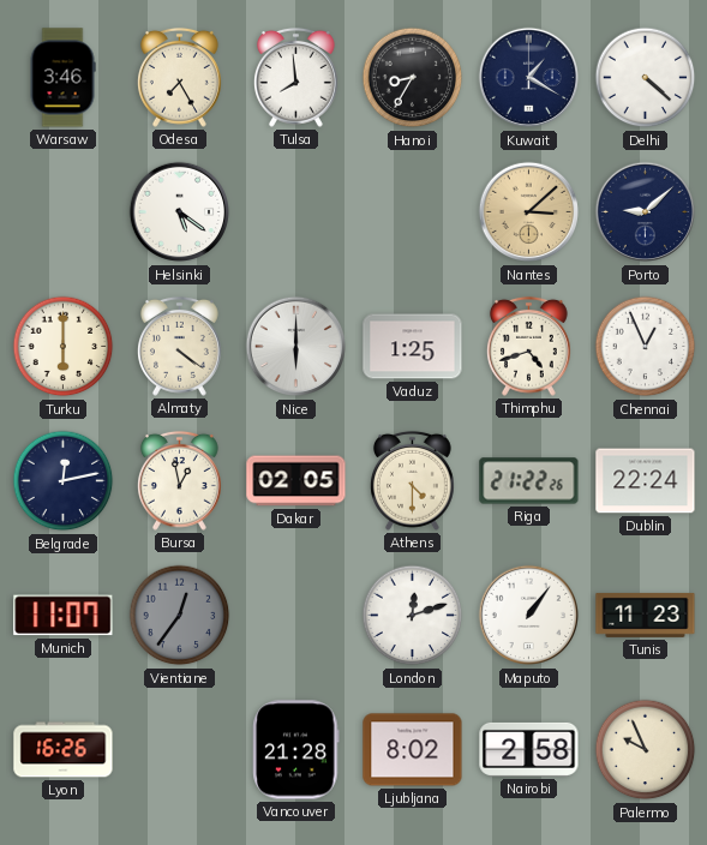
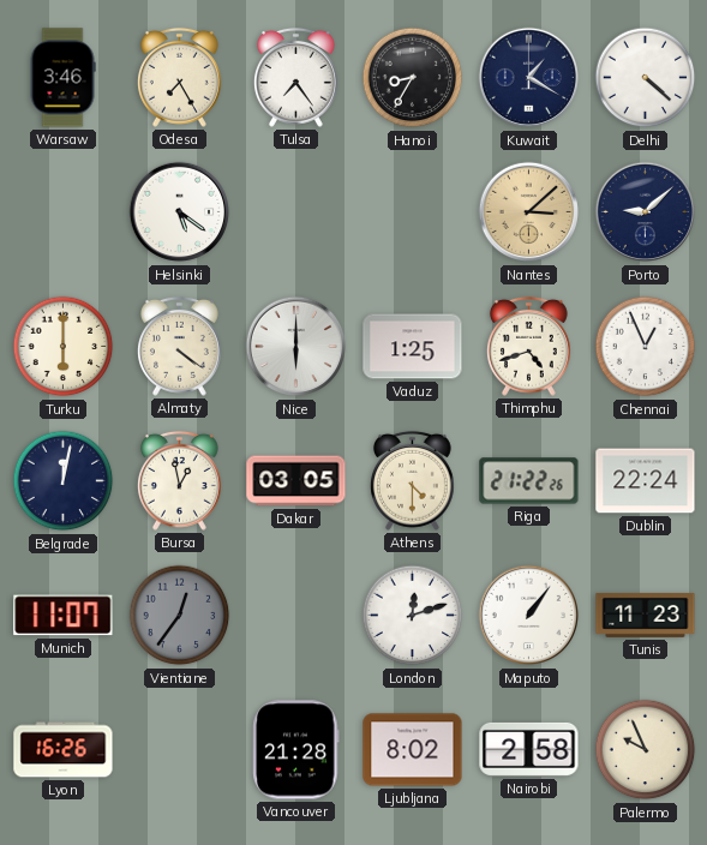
Tulsa: 7:59 -> 7:24
Belgrade: 12:13 -> 12:02
Dakar: 02:05 -> 03:05
